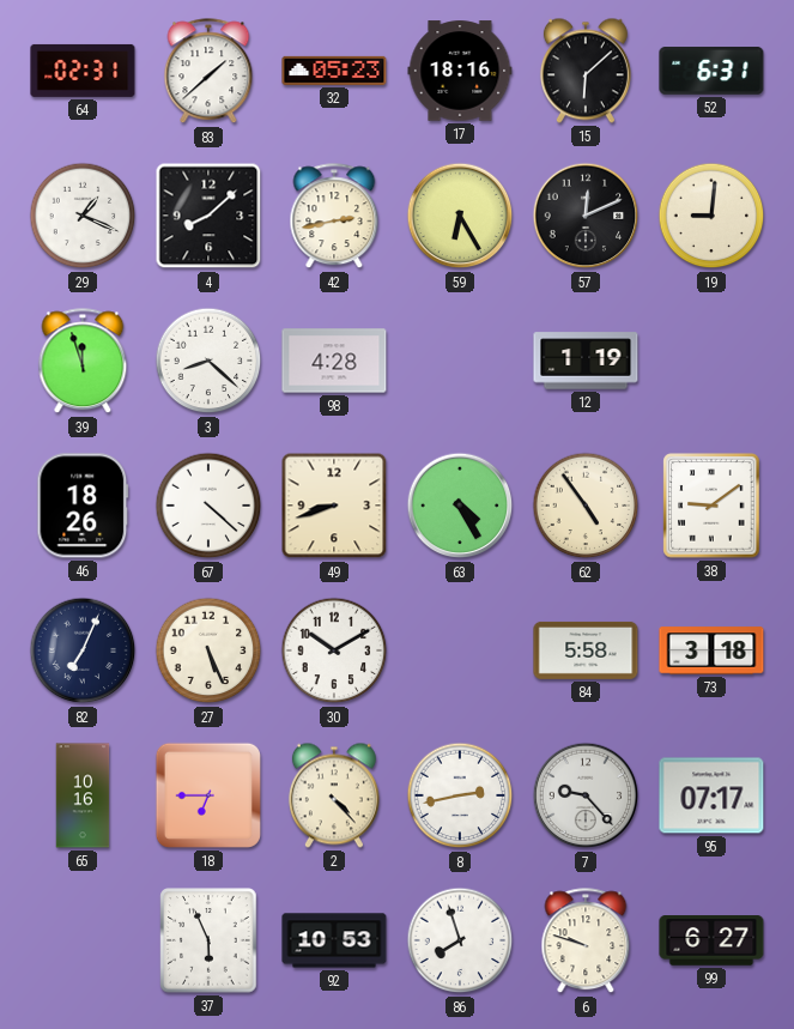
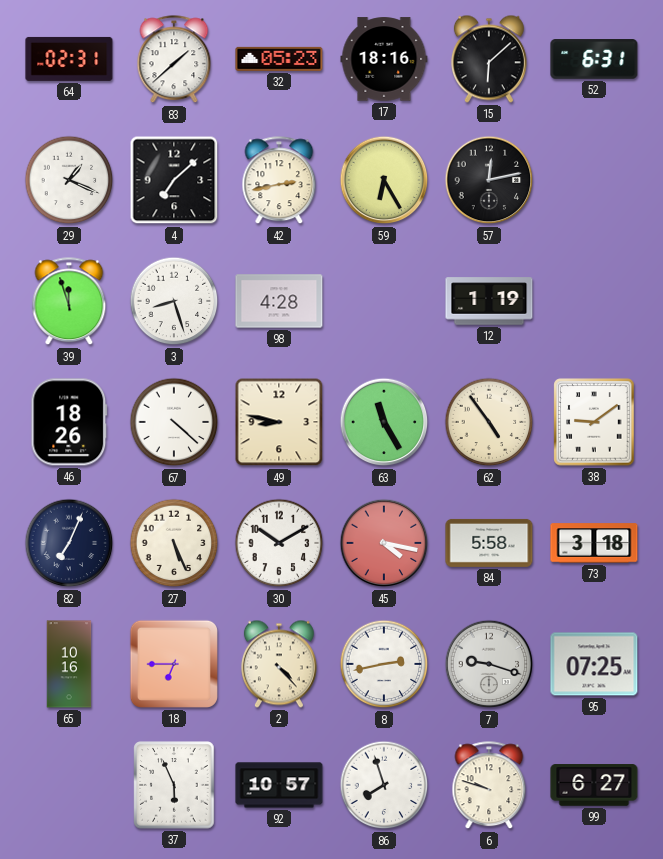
4: 8:08 -> 7:08
57: 12:11 -> 12:13
19: 9:01 -> none
3: 8:22 -> 8:27
49: 8:42 -> 8:47
63: 4:25 -> 11:25
45: none -> 4:17
7: 9:23 -> 9:18
95: 07:17 -> 07:25
92: 10:53 -> 10:57
